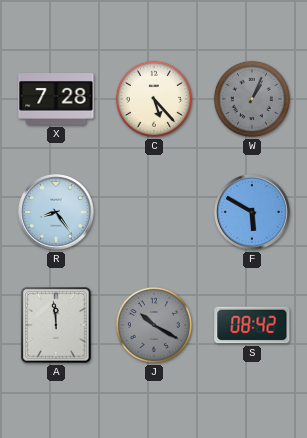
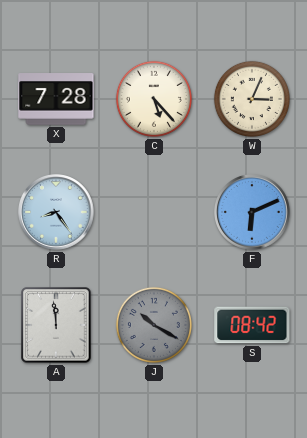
W: 1:04 -> 3:04
W dial: grey -> cream
F: 5:50 -> 6:11
